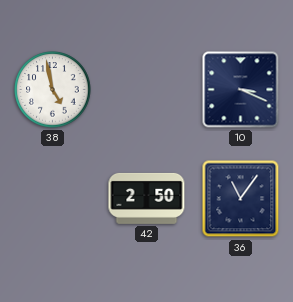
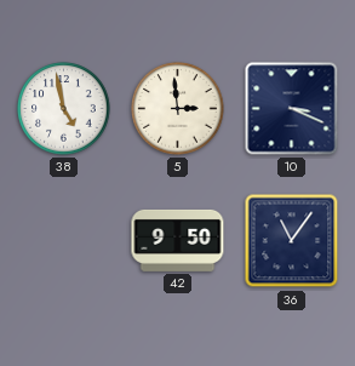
5: none -> 2:59
42: 2:50 -> 9:50
